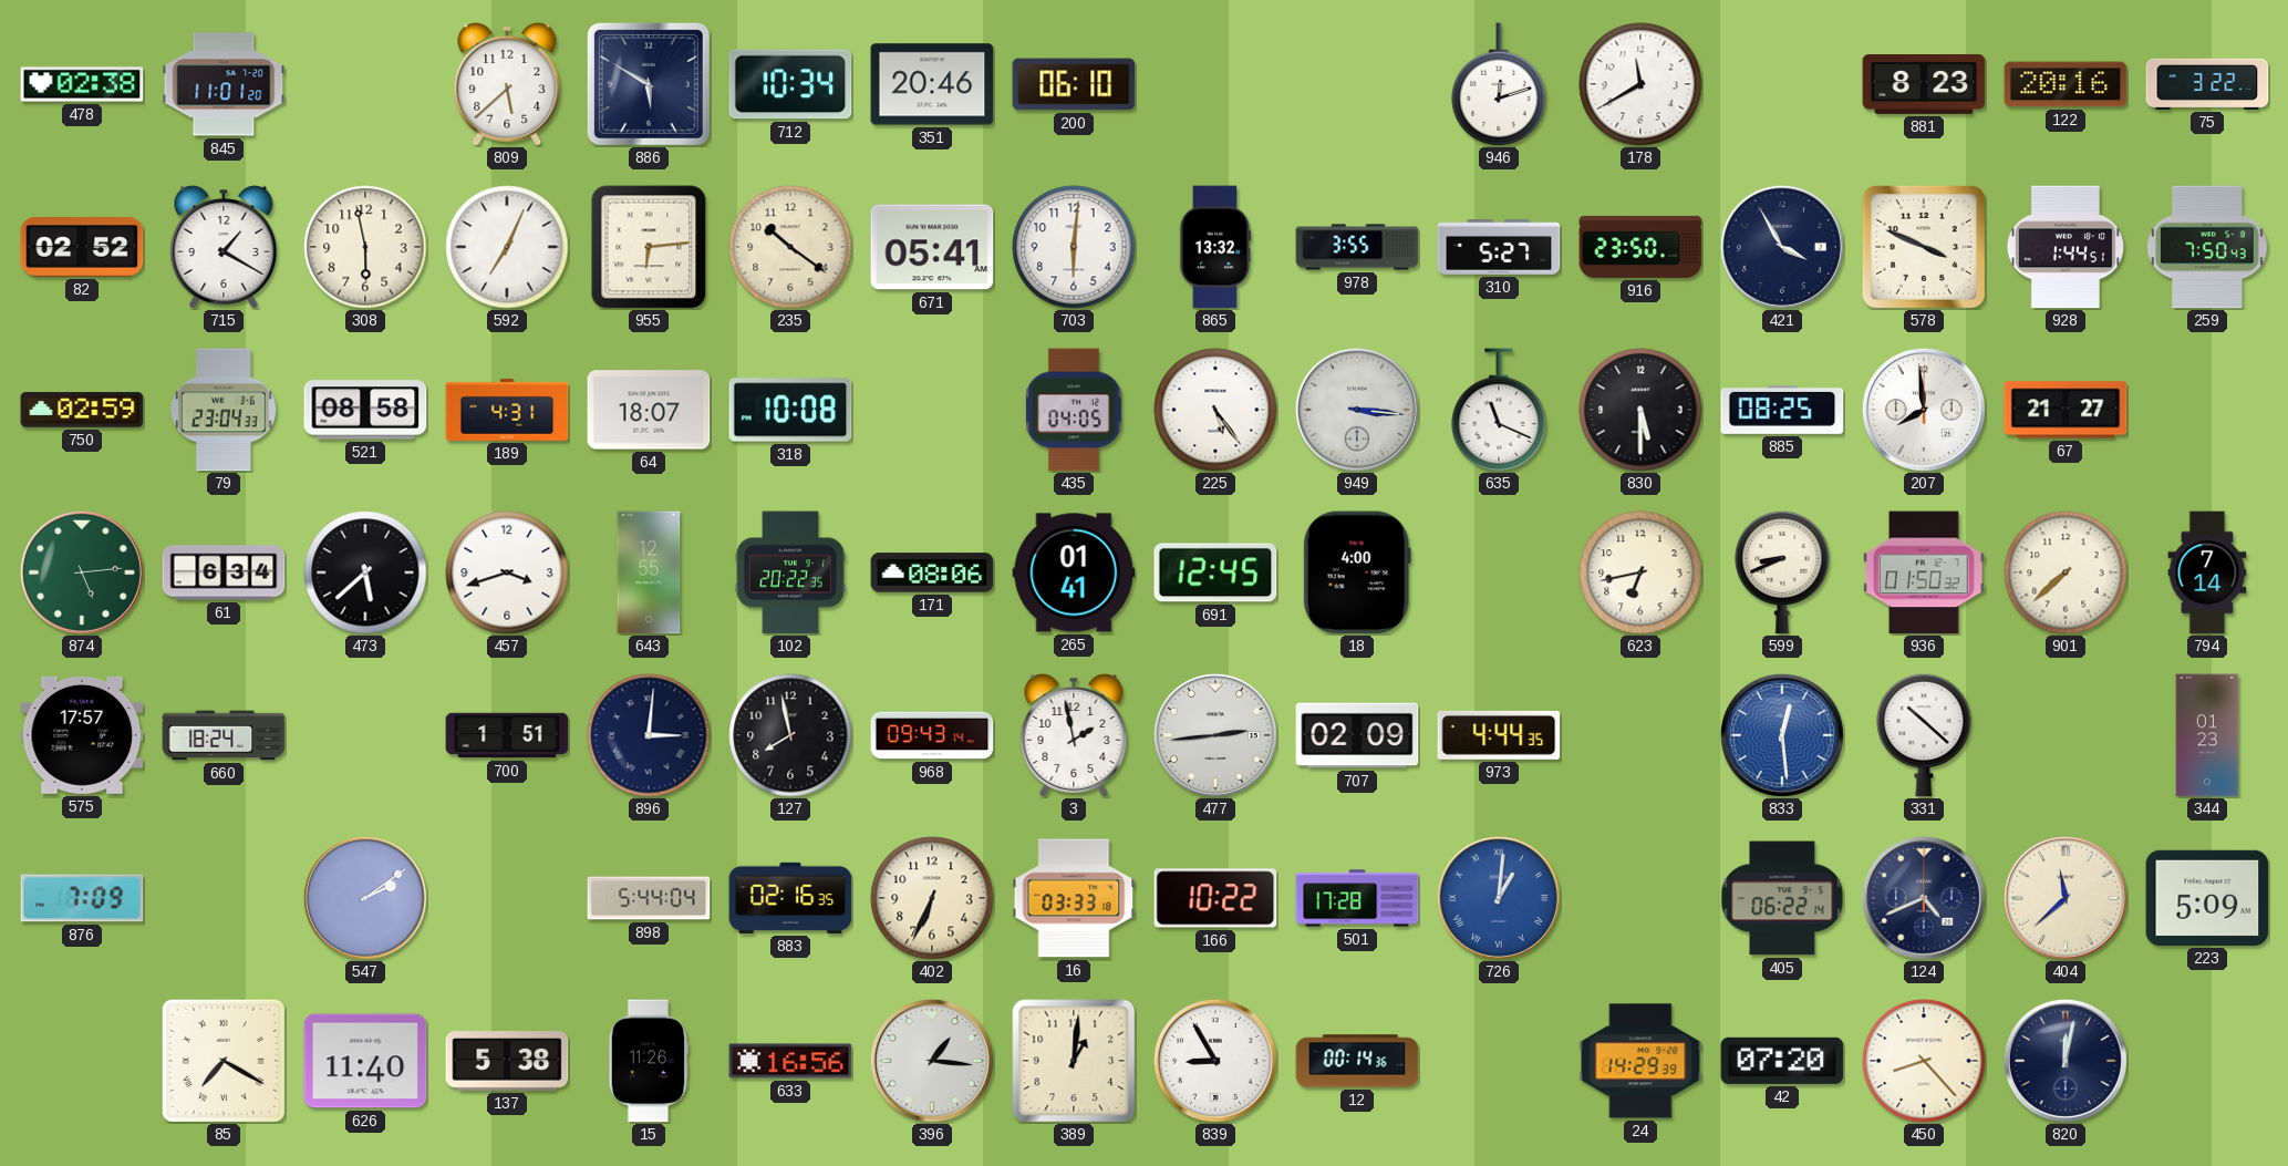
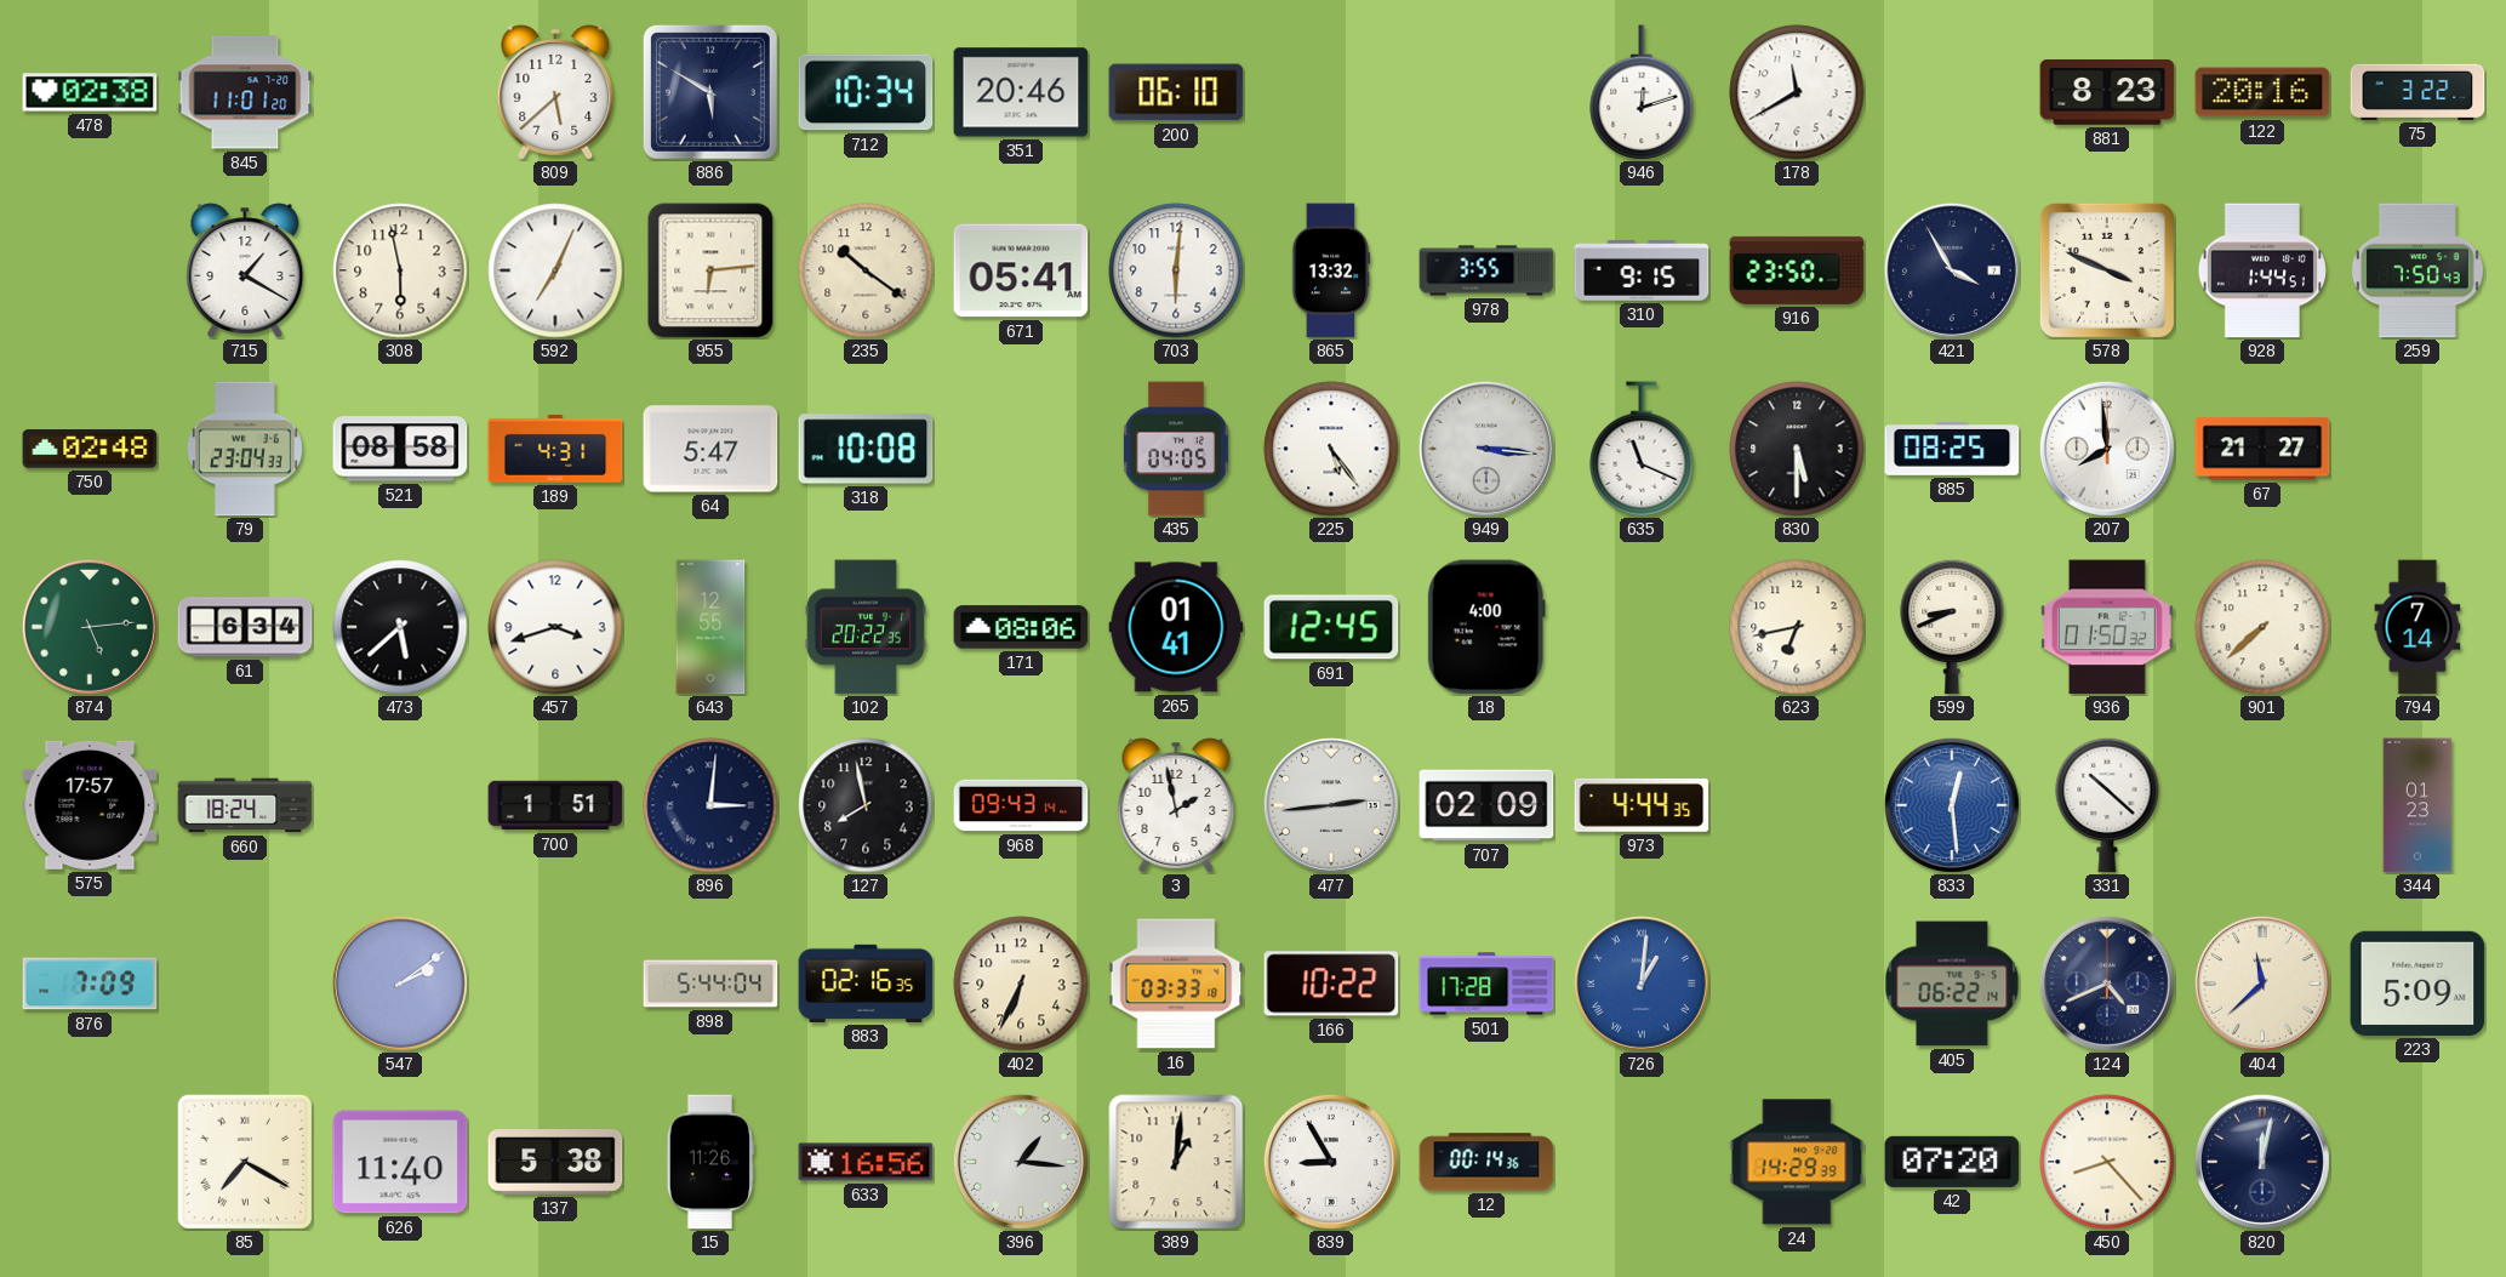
82: 02:52 -> none
310: 5:27 -> 9:15
750: 02:59 -> 02:48
64: 18:07 -> 5:47
